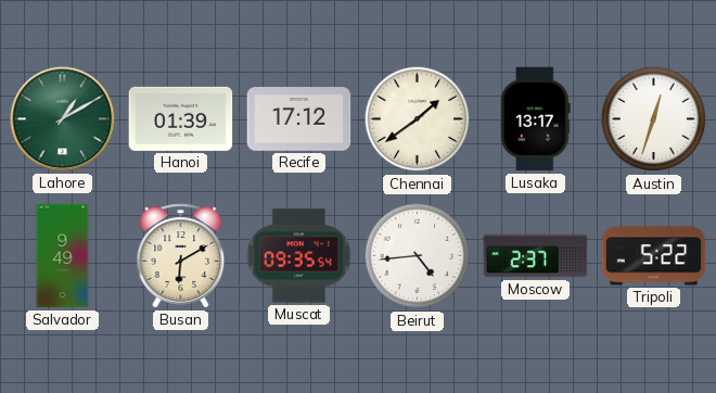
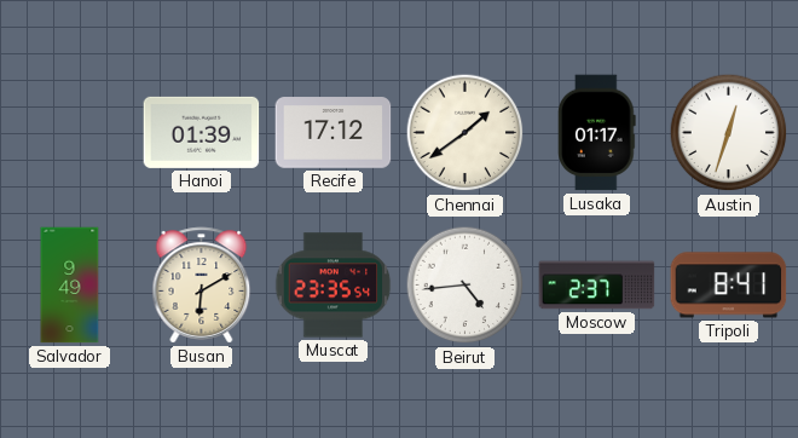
Lahore: 1:10 -> none
Lusaka: 13:17 -> 01:17
Muscat: 09:35 -> 23:35
Tripoli: 5:22 -> 8:41
